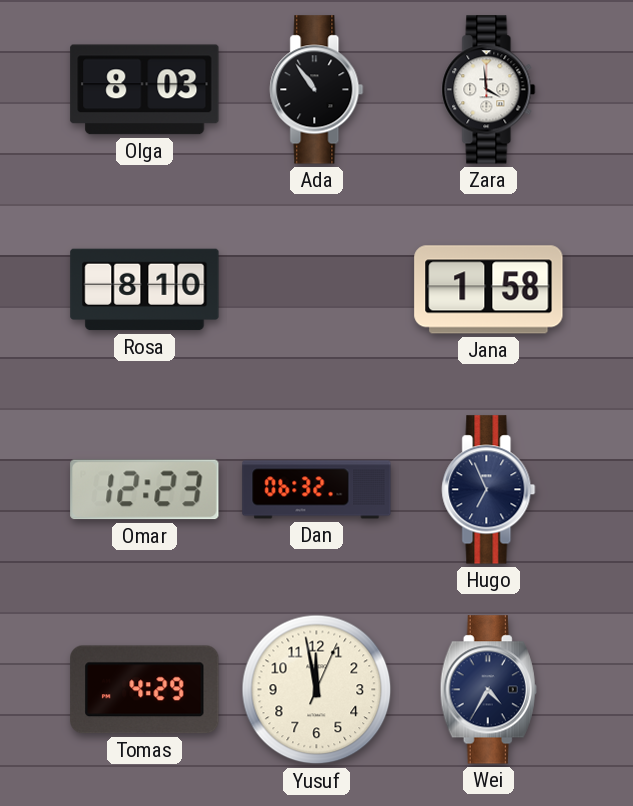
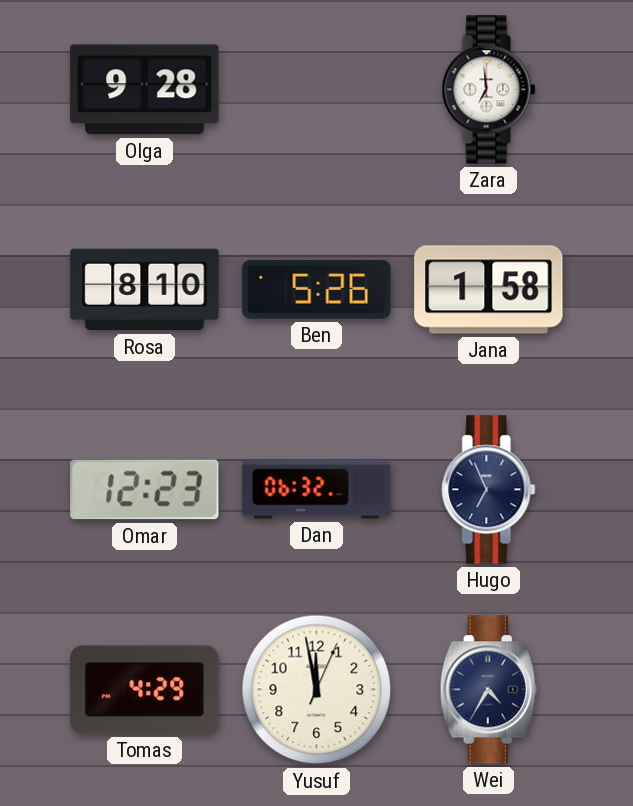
Olga: 8:03 -> 9:28
Ada: 10:54 -> none
Zara: 3:59 -> 6:59
Ben: none -> 5:26
